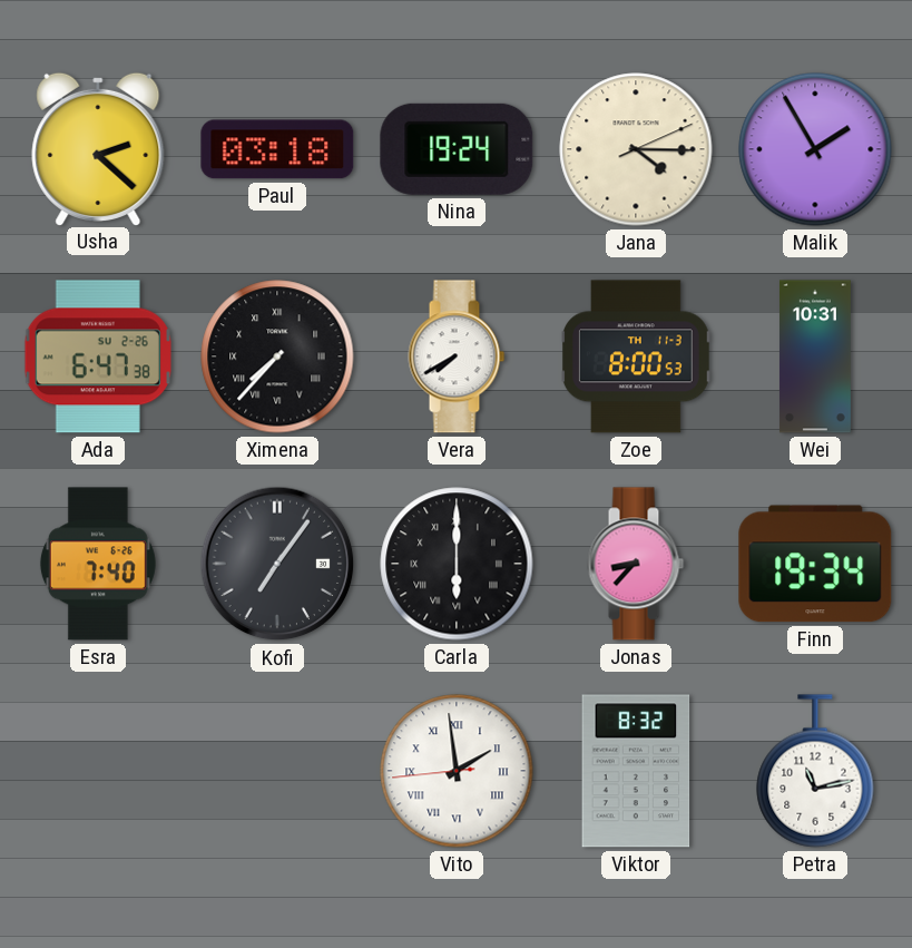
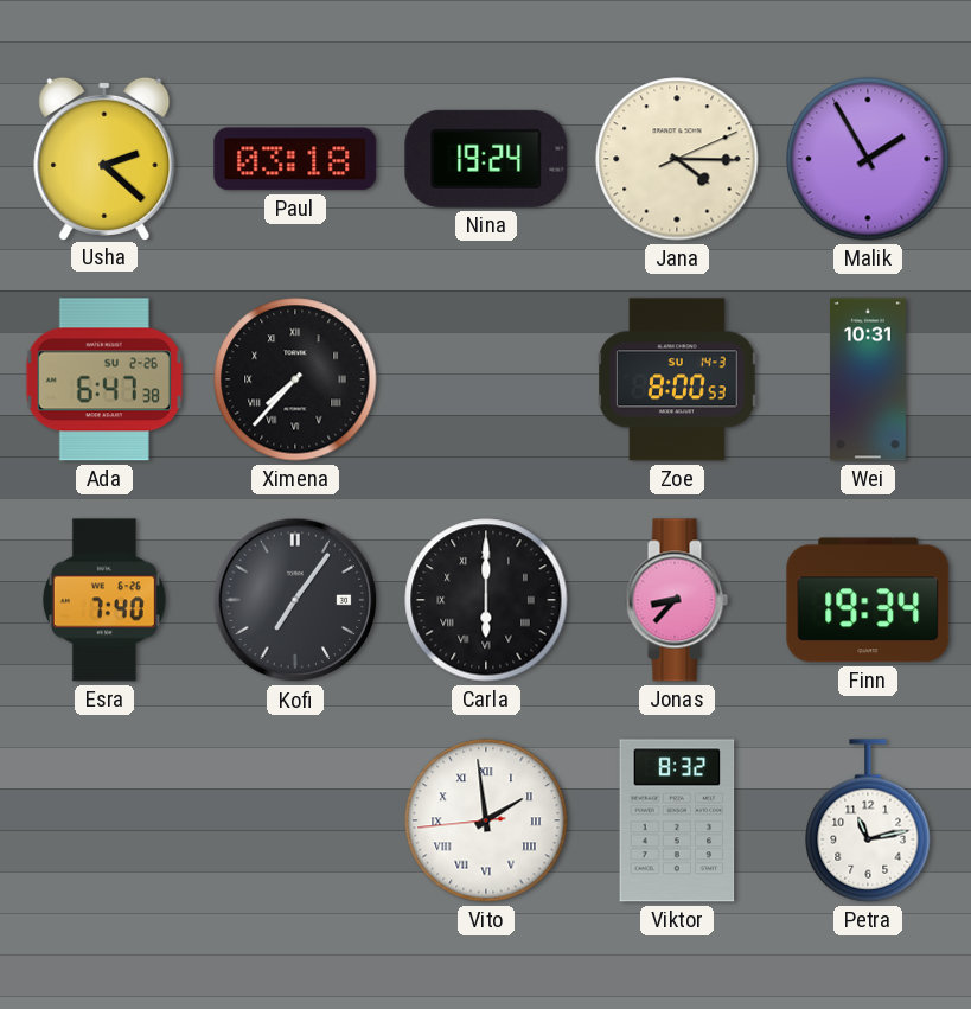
Vera: 7:40 -> none
Zoe date: TH 11-3 -> SU 14-3
